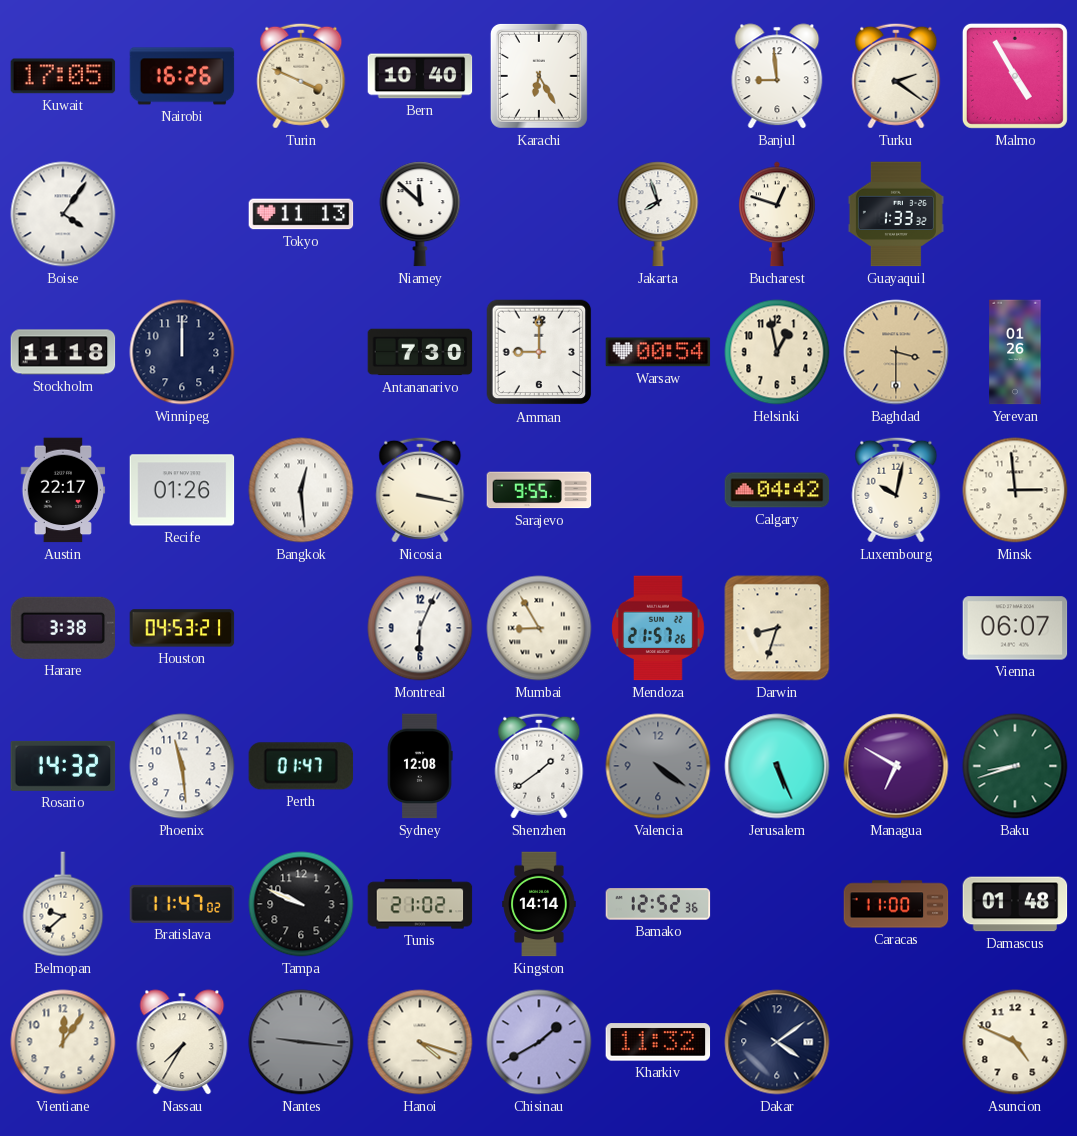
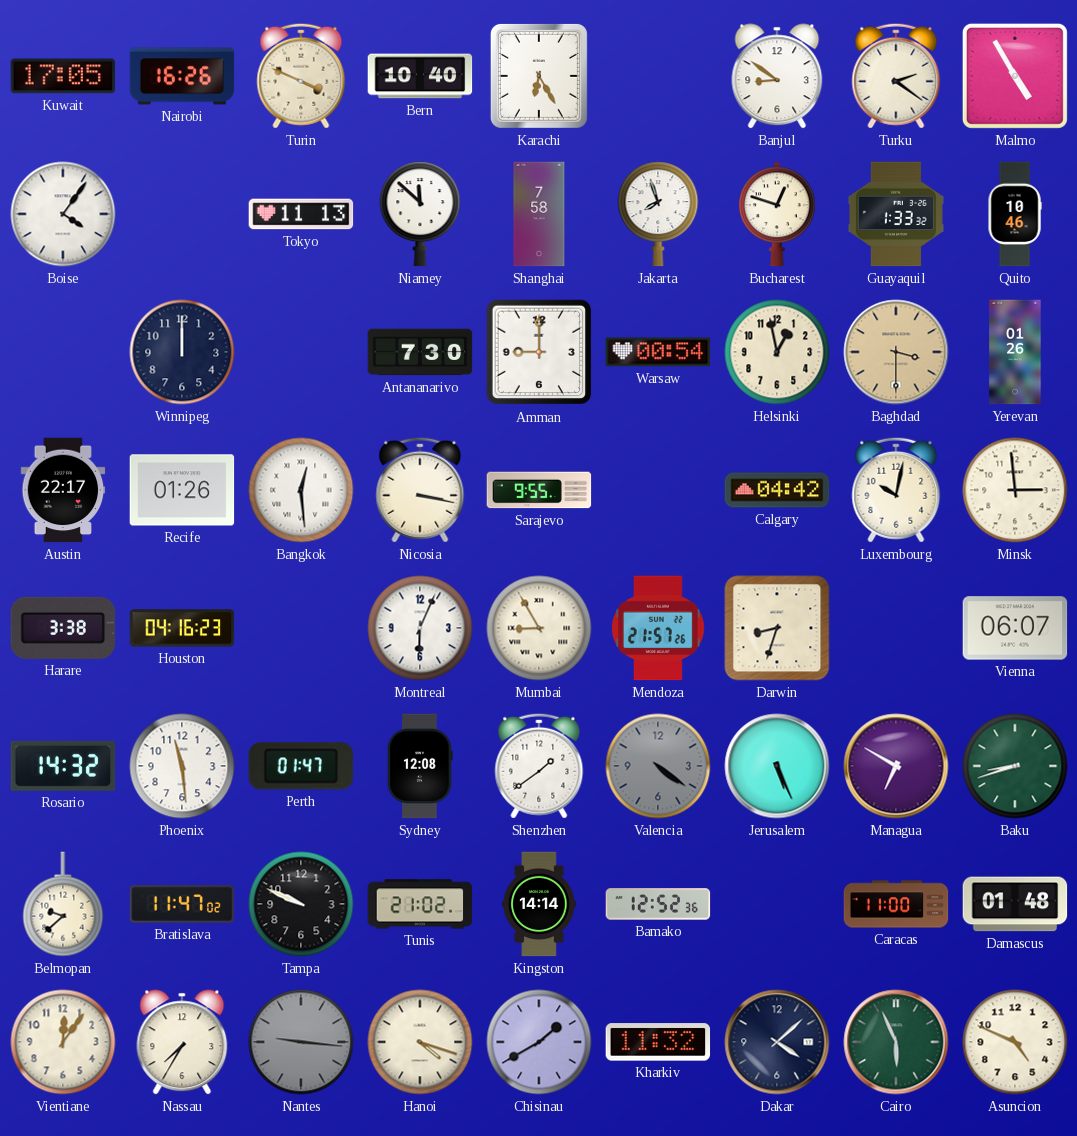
Banjul: 8:59 -> 8:51
Shanghai: none -> 7:58
Quito: none -> 10:46
Stockholm: 11:18 -> none
Houston: 04:53 -> 04:16
Dakar: 4:09 -> 4:08
Cairo: none -> 5:56
